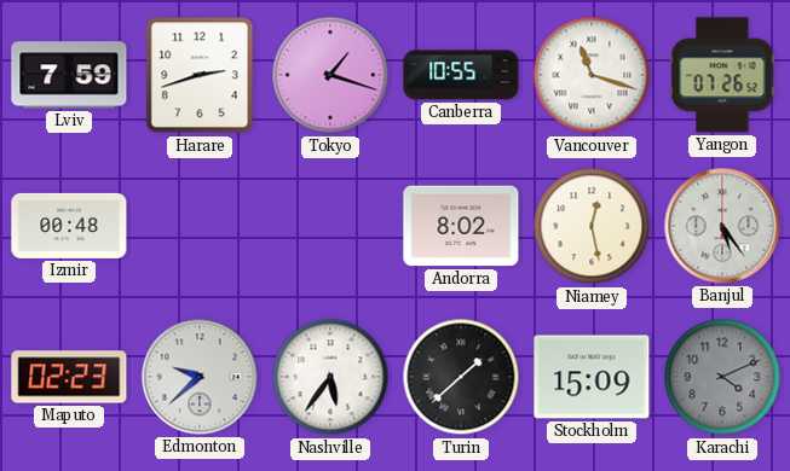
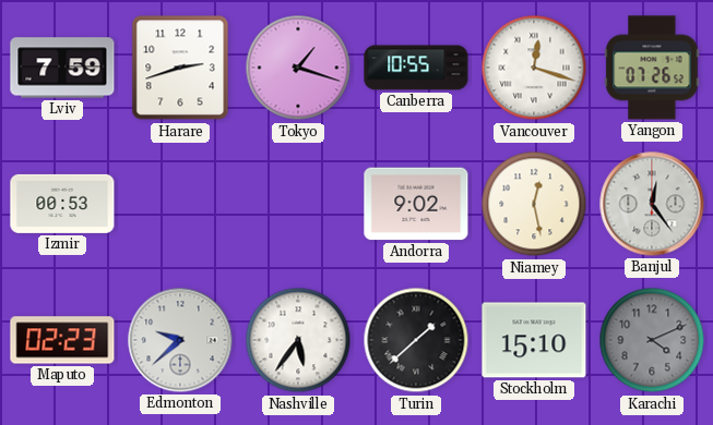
Vancouver: 11:18 -> 12:18
Izmir: 00:48 -> 00:53
Andorra: 8:02 -> 9:02
Banjul: 5:24 -> 12:24
Stockholm: 15:09 -> 15:10
